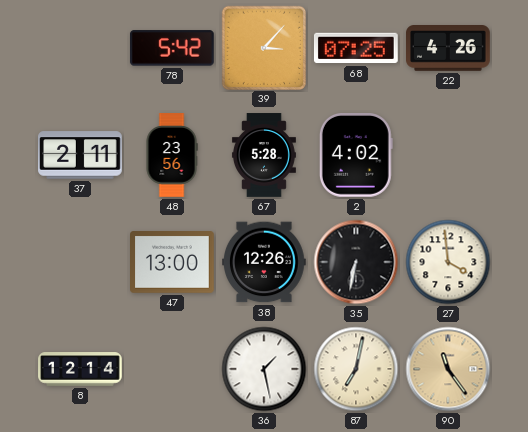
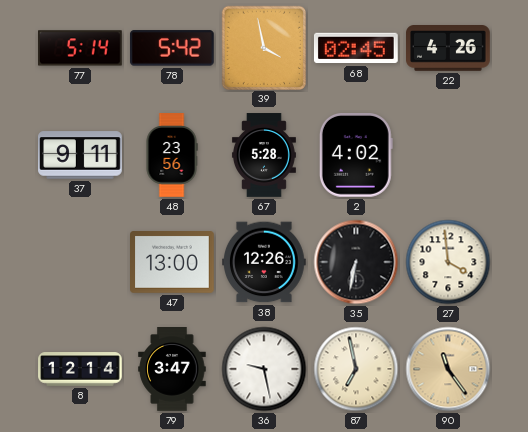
77: none -> 5:14
39: 3:07 -> 3:58
68: 07:25 -> 02:45
37: 2:11 -> 9:11
79: none -> 3:47
36: 1:28 -> 9:28
87: 7:02 -> 6:58
